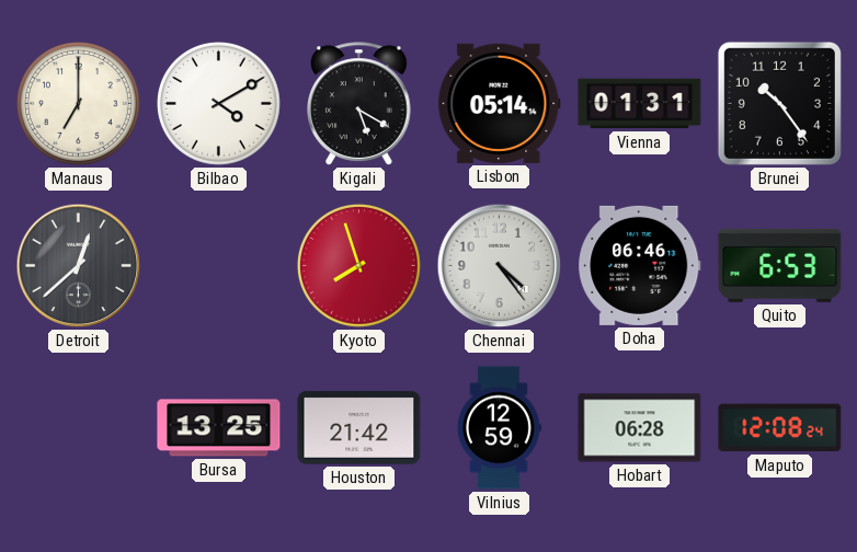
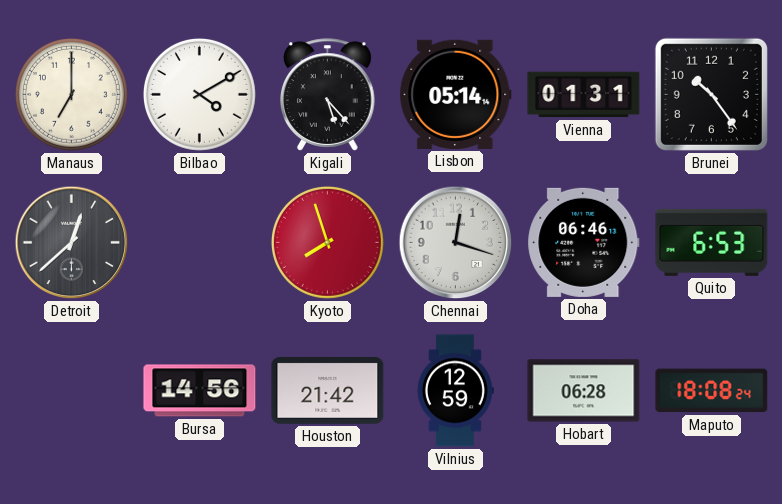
Kigali: 5:20 -> 5:23
Chennai: 4:24 -> 12:18
Bursa: 13:25 -> 14:56
Maputo: 12:08 -> 18:08
